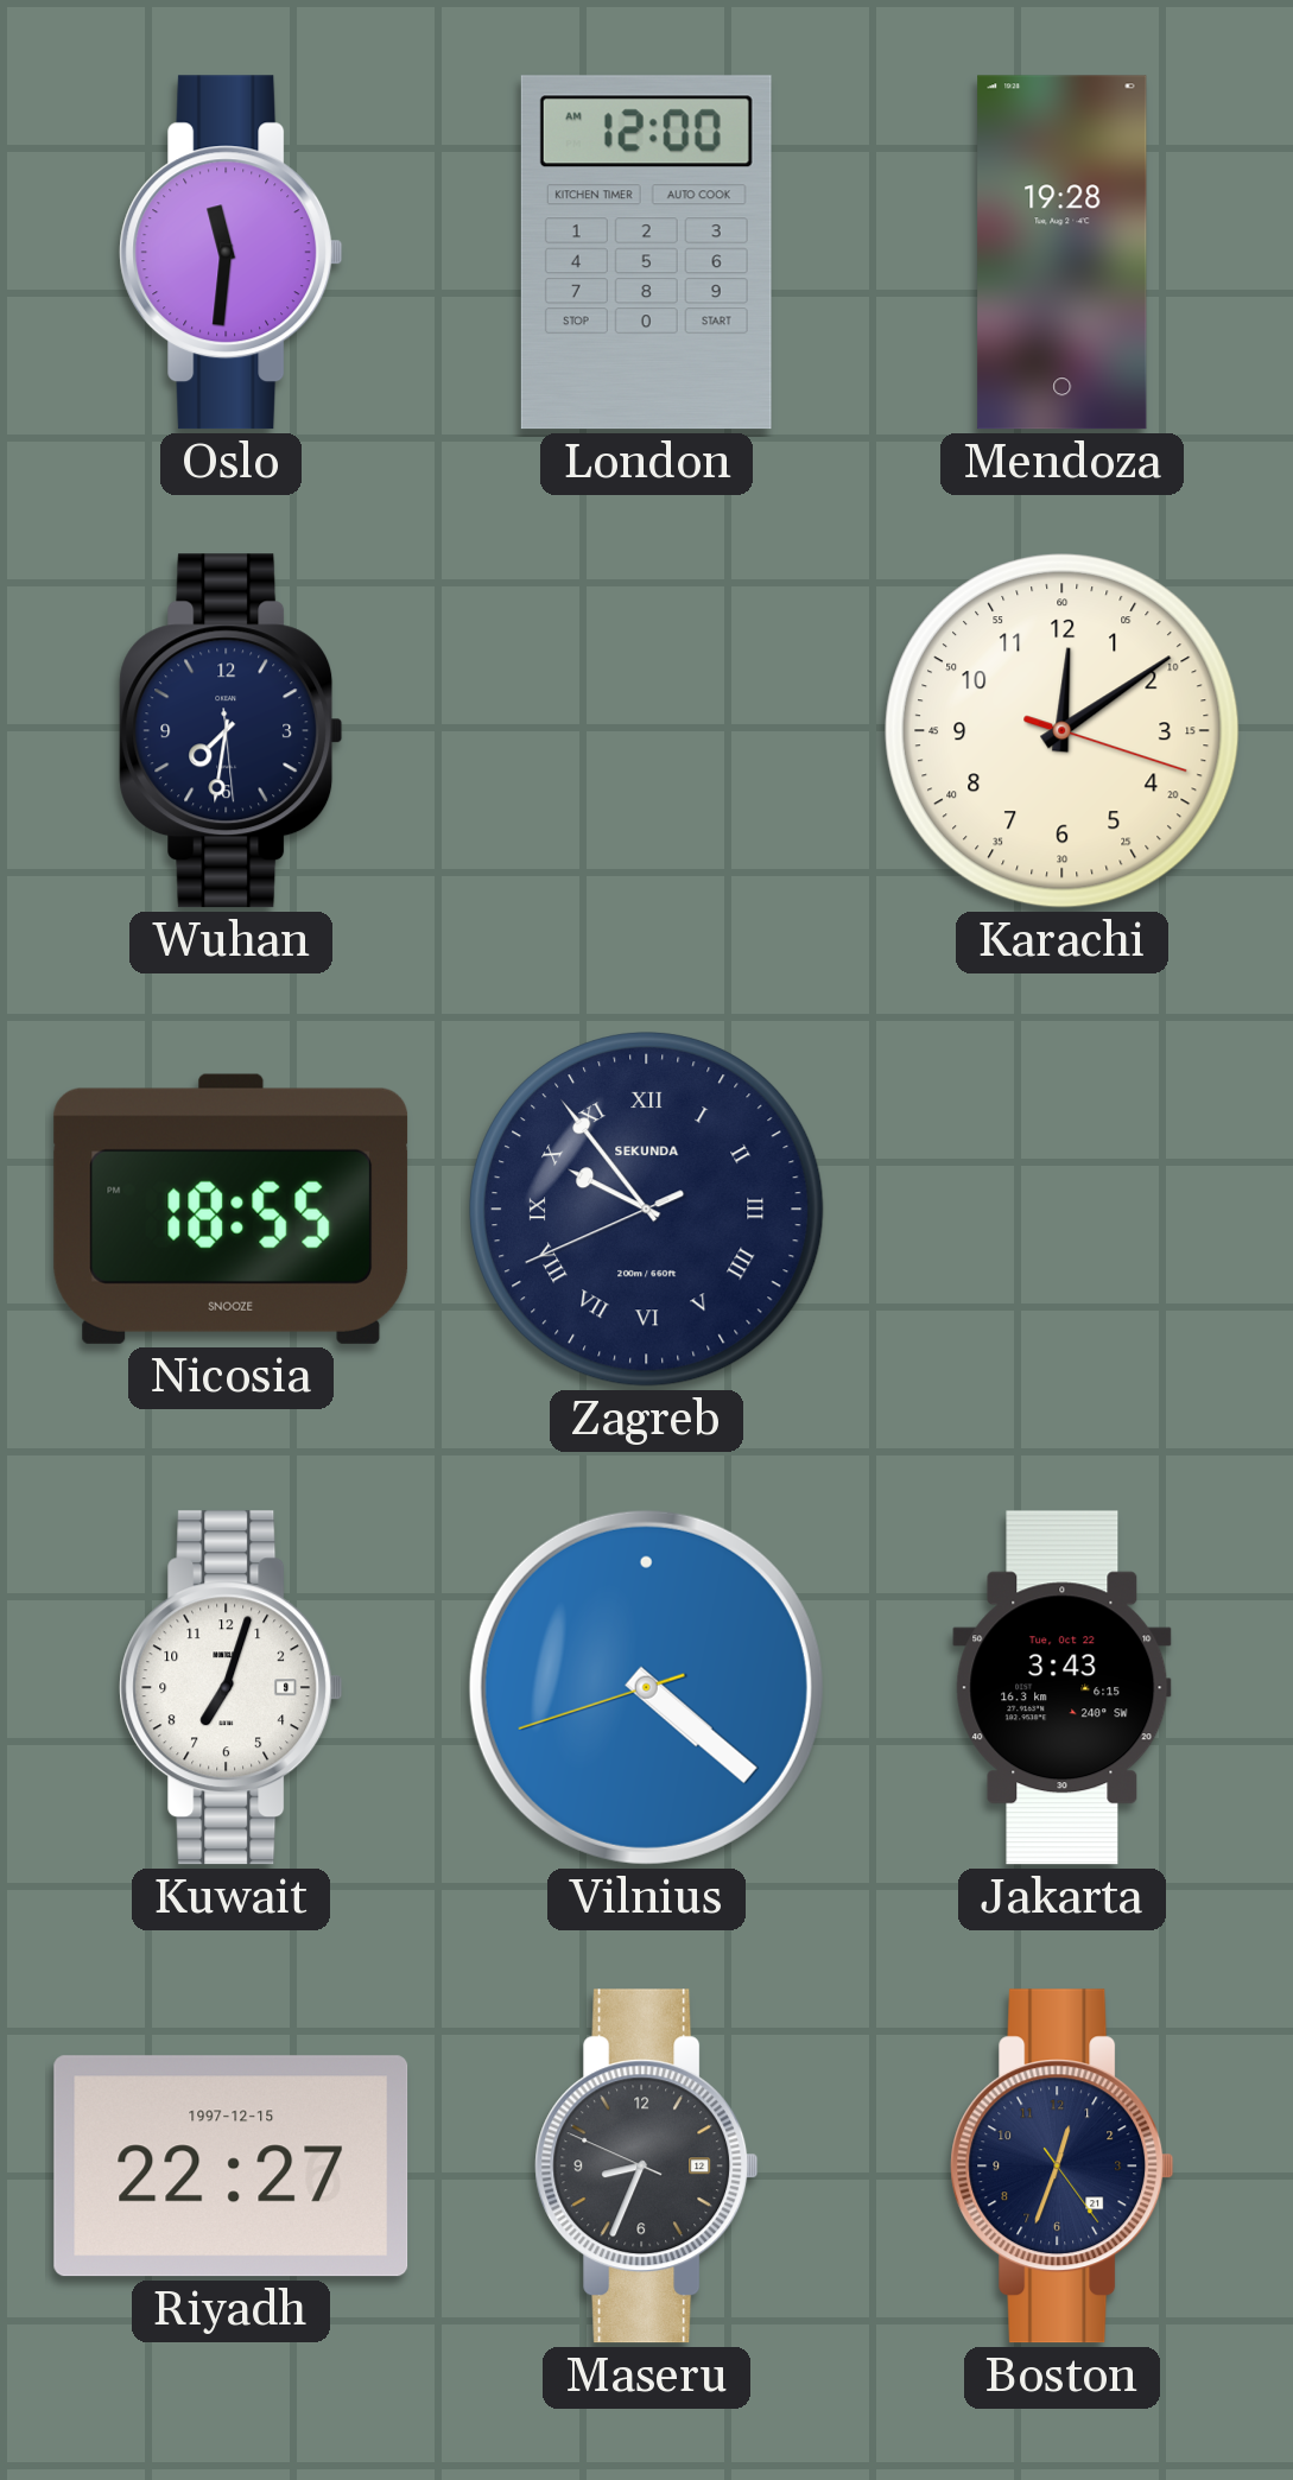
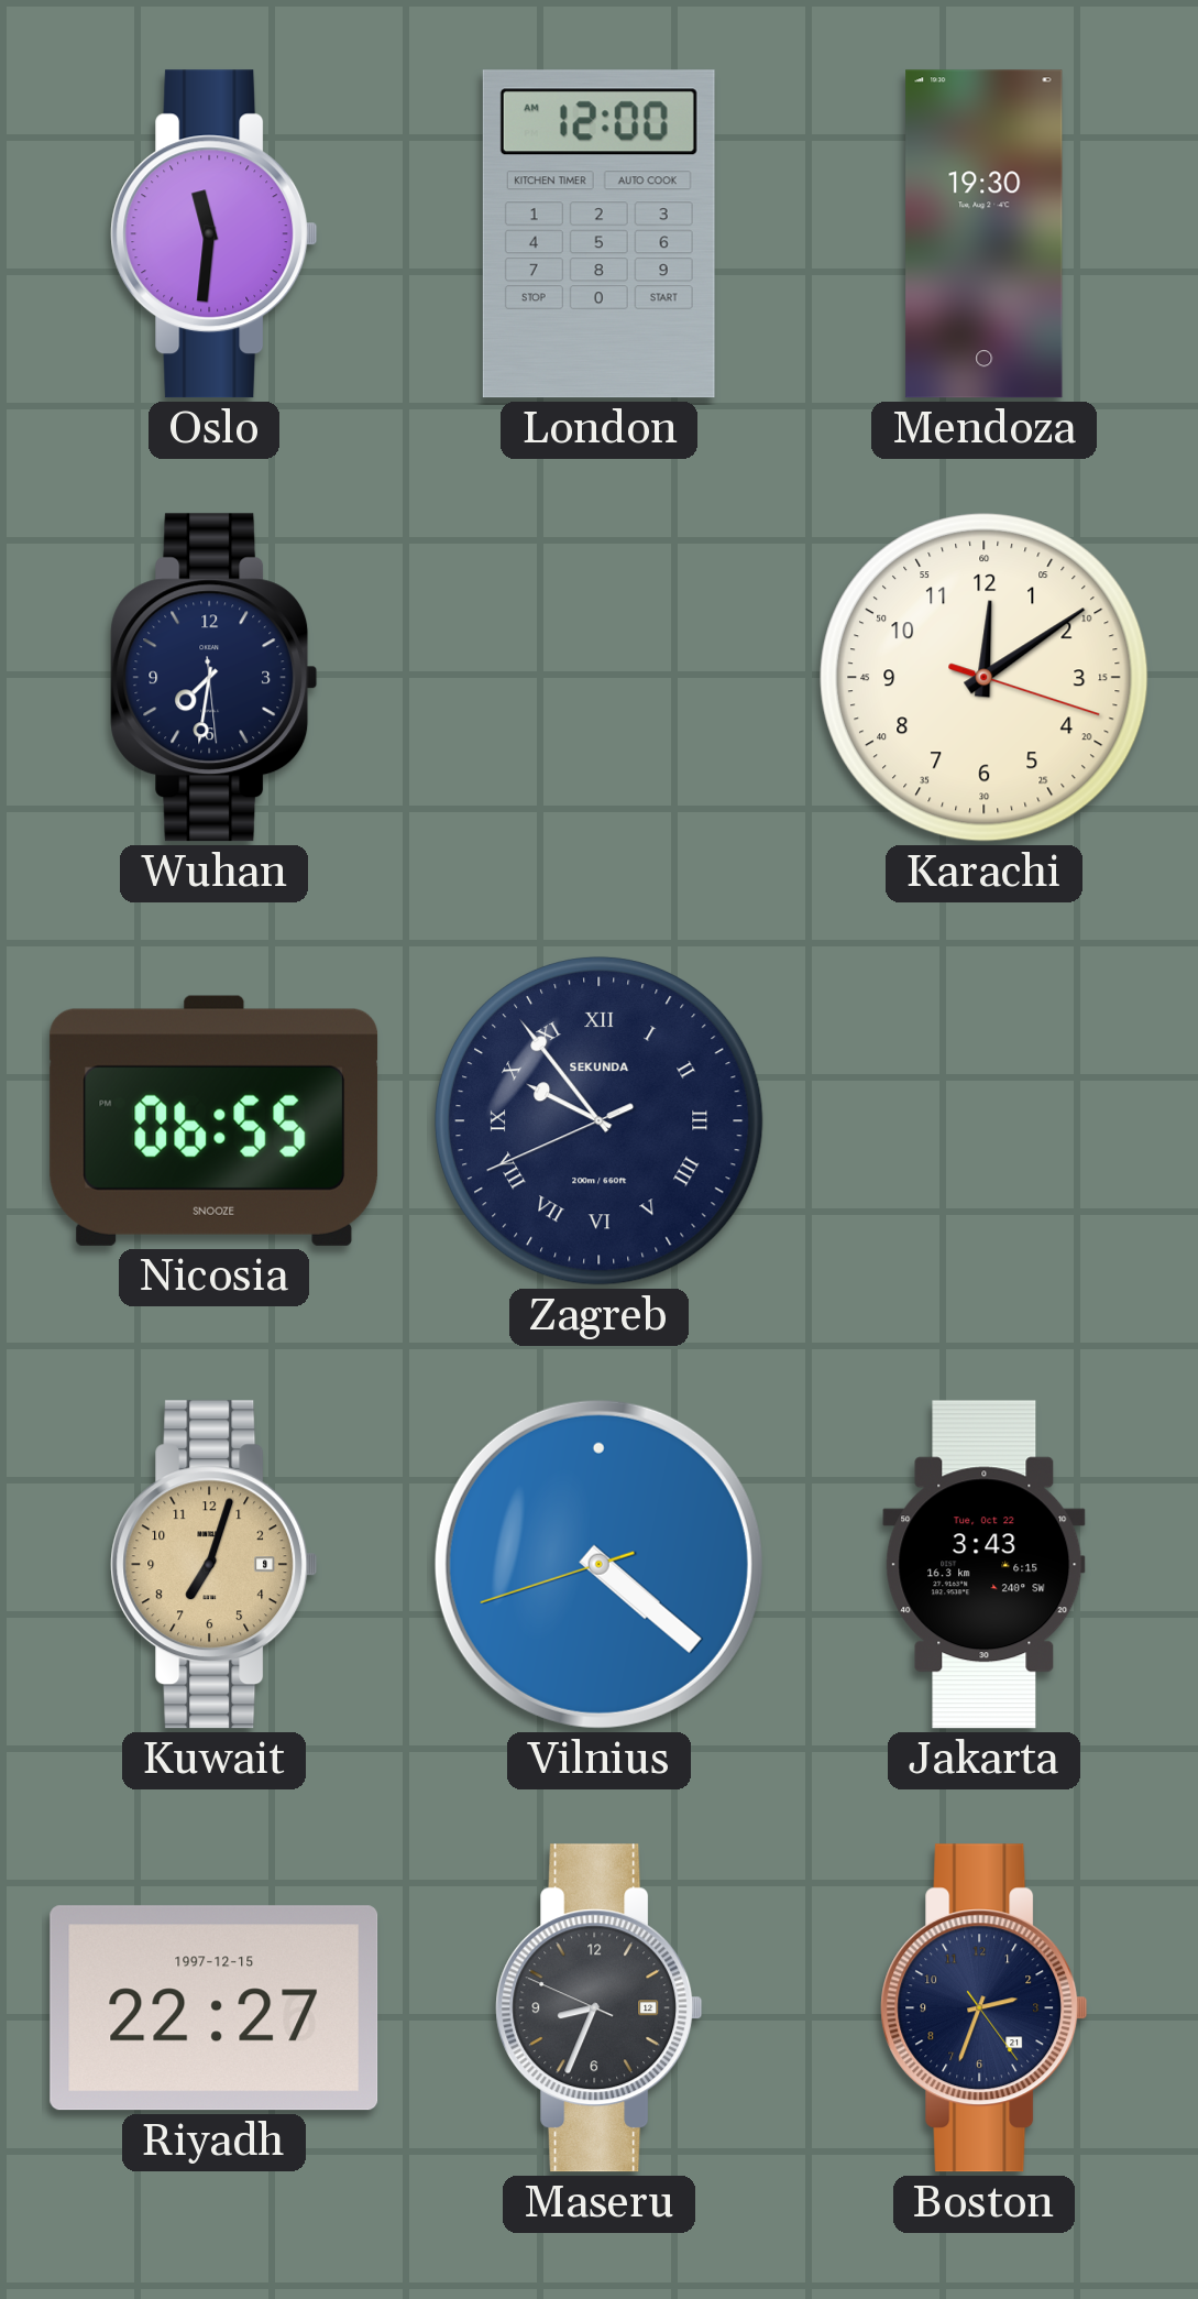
Mendoza: 19:28 -> 19:30
Nicosia: 18:55 -> 06:55
Kuwait dial: white -> champagne
Boston: 12:33 -> 2:33
